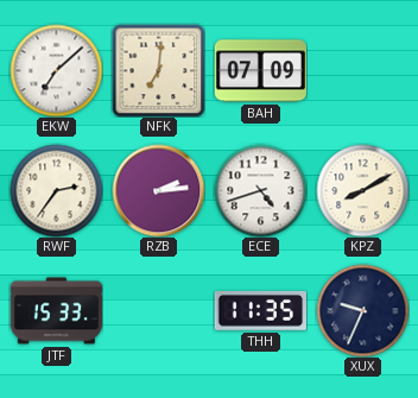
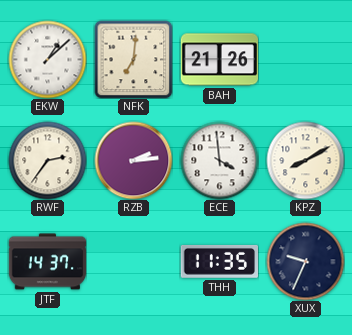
EKW: 7:08 -> 1:08
BAH: 07:09 -> 21:26
ECE: 4:42 -> 3:59
JTF: 15:33 -> 14:37
